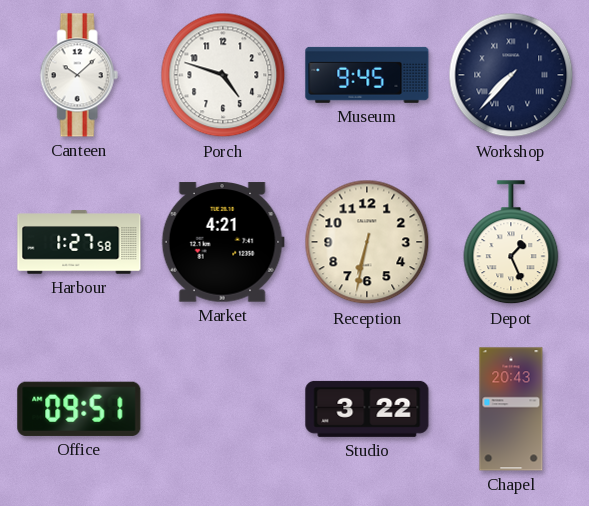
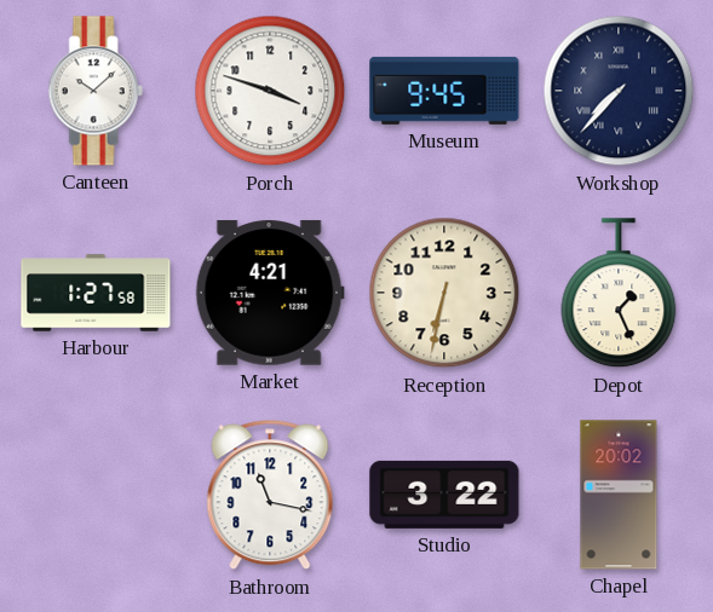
Porch: 4:48 -> 3:48
Office: 09:51 -> none
Bathroom: none -> 11:17
Chapel: 20:43 -> 20:02
